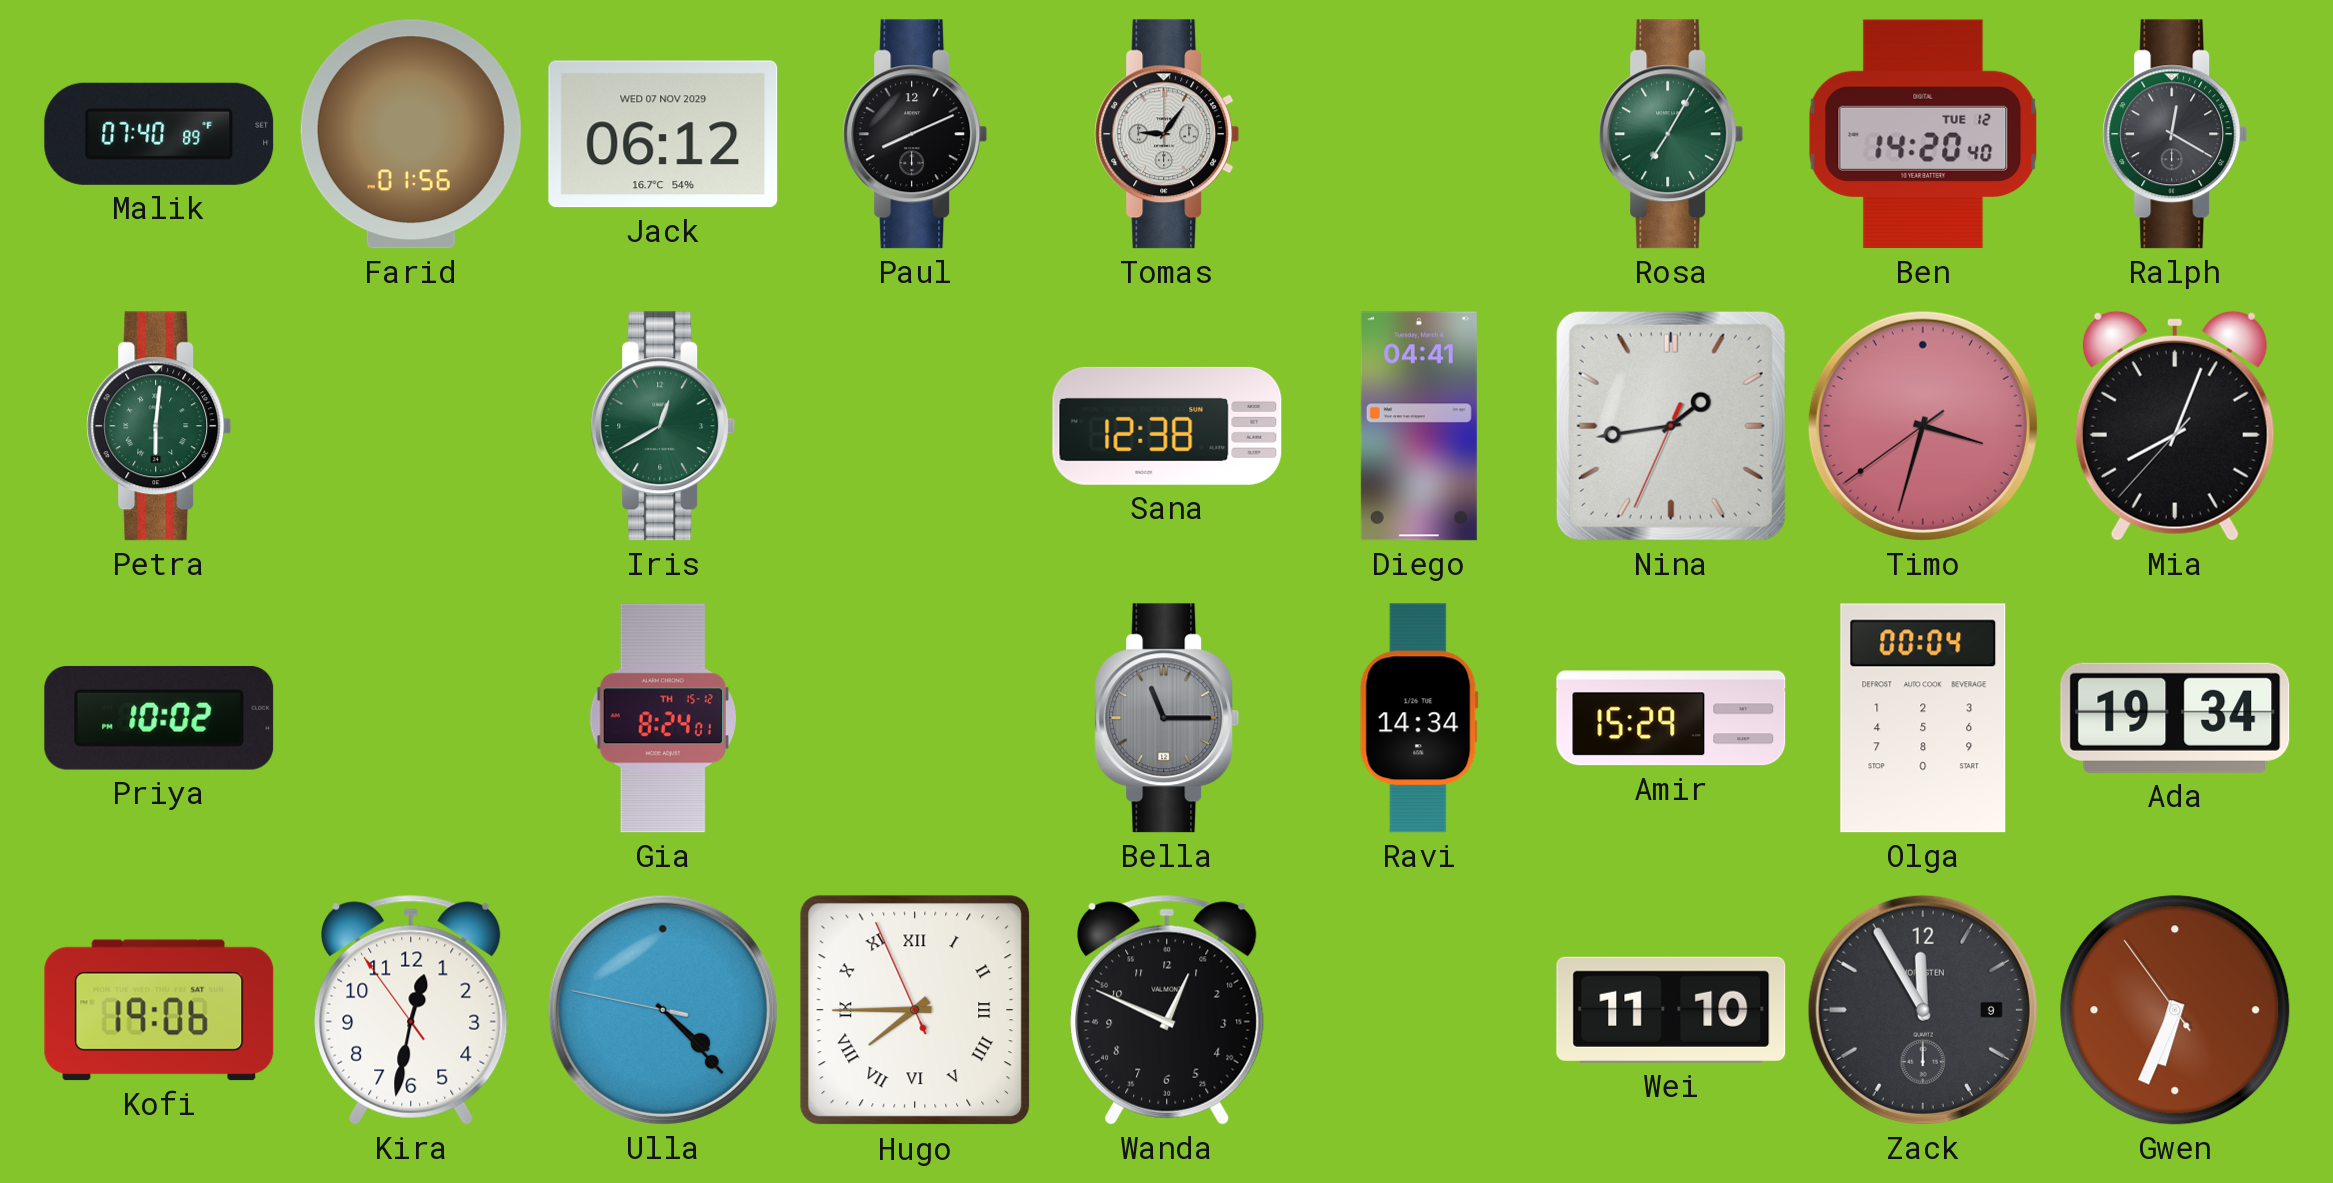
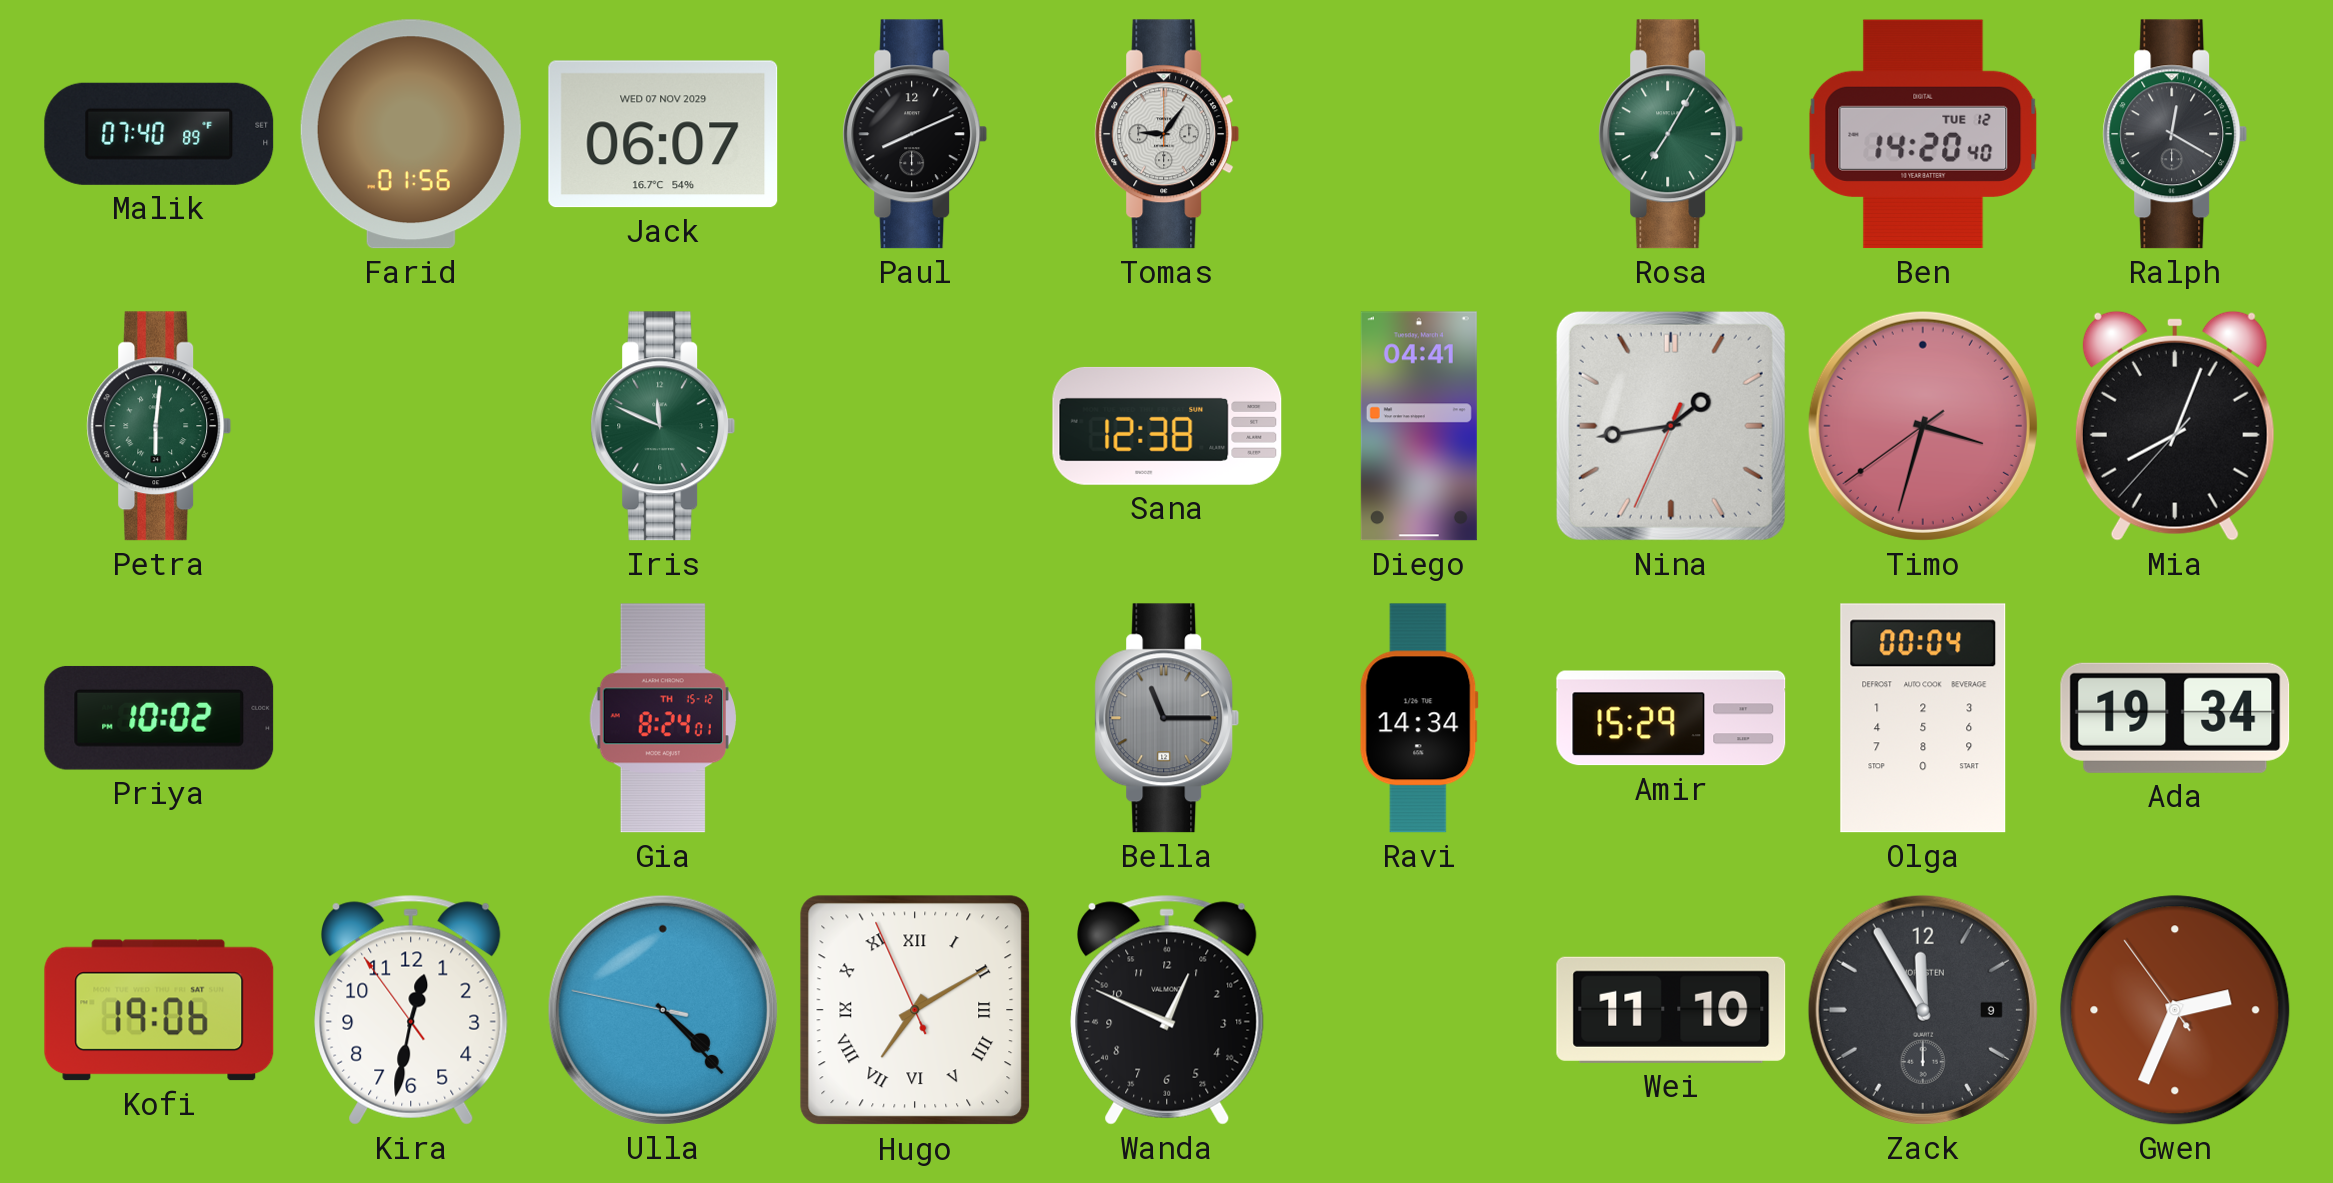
Jack: 06:12 -> 06:07
Iris: 12:40 -> 11:49
Hugo: 7:44 -> 7:09
Gwen: 6:33 -> 2:33
